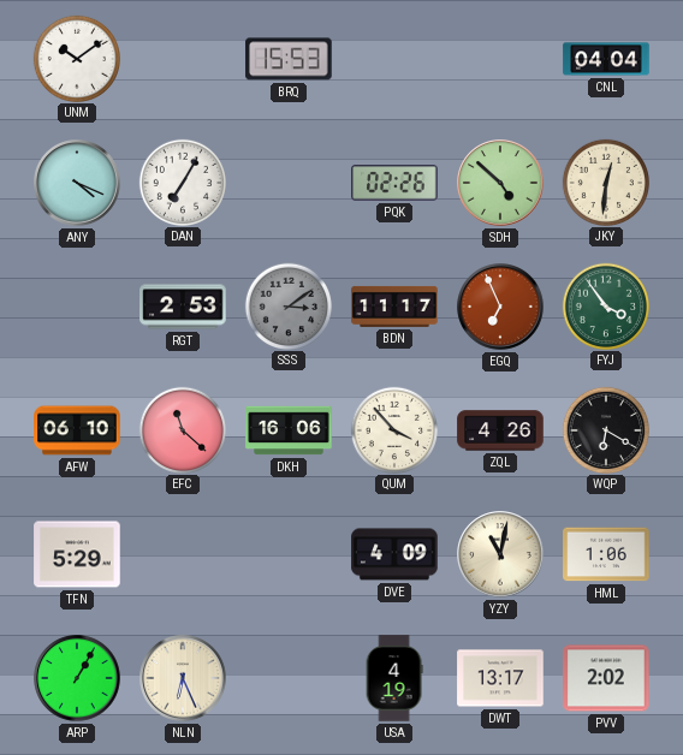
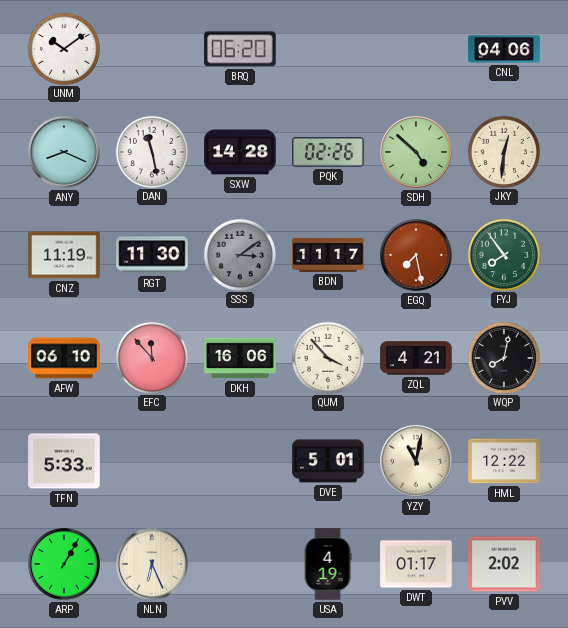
BRQ: 15:53 -> 06:20
CNL: 04:04 -> 04:06
ANY: 4:19 -> 8:19
DAN: 7:05 -> 11:28
SXW: none -> 14:28
CNZ: none -> 11:19
RGT: 2:53 -> 11:30
EGQ: 6:56 -> 7:28
FYJ: 3:54 -> 7:54
EFC: 11:22 -> 11:53
ZQL: 4:26 -> 4:21
WQP: 6:20 -> 8:02
TFN: 5:29 -> 5:33
DVE: 4:09 -> 5:01
HML: 1:06 -> 12:22
DWT: 13:17 -> 01:17
